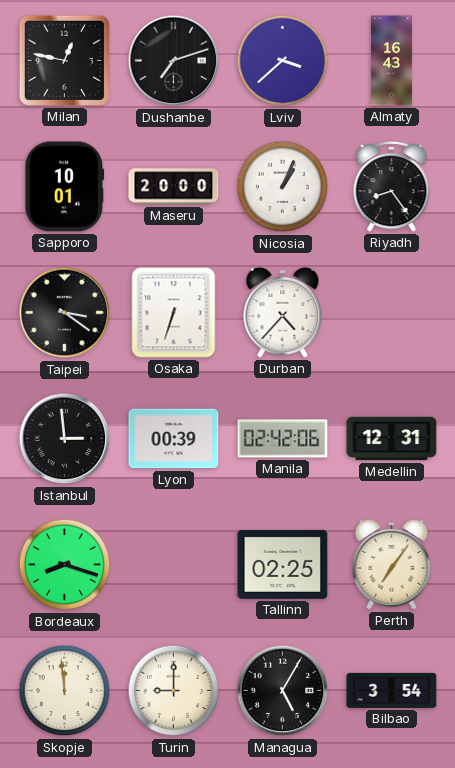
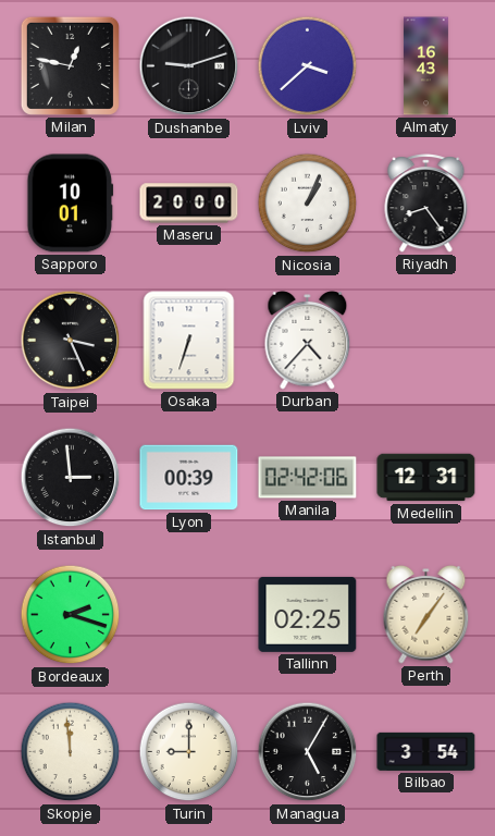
Dushanbe: 7:12 -> 9:12
Taipei: 3:21 -> 3:26
Bordeaux: 8:18 -> 2:18
